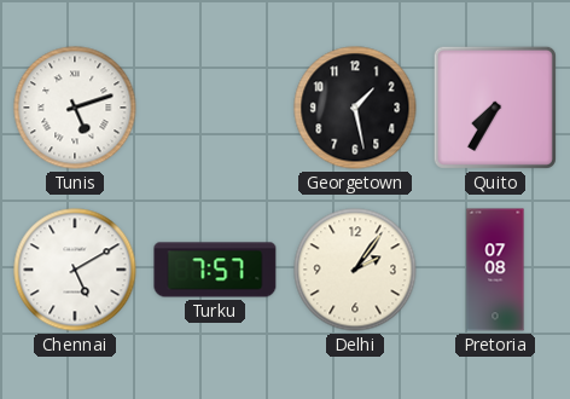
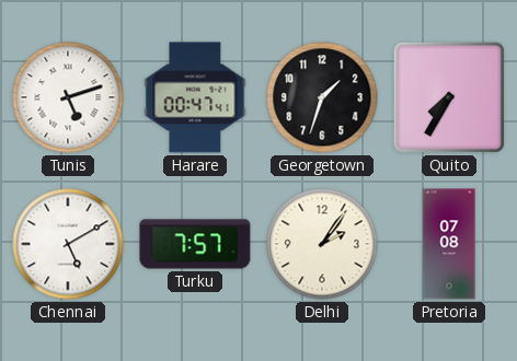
Harare: none -> 00:47
Georgetown: 1:28 -> 1:33
